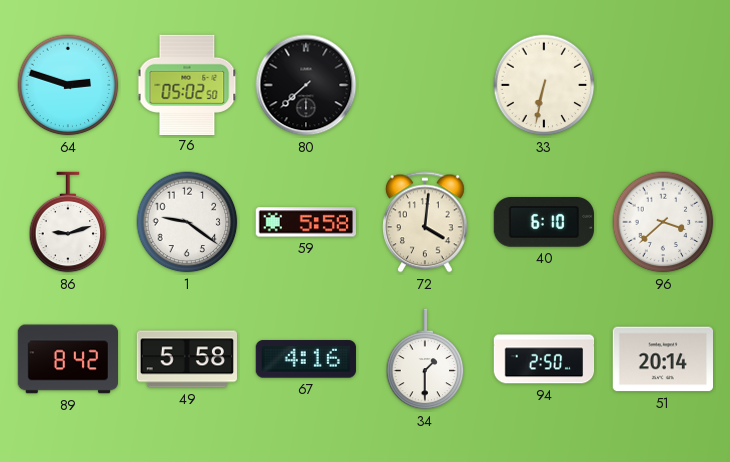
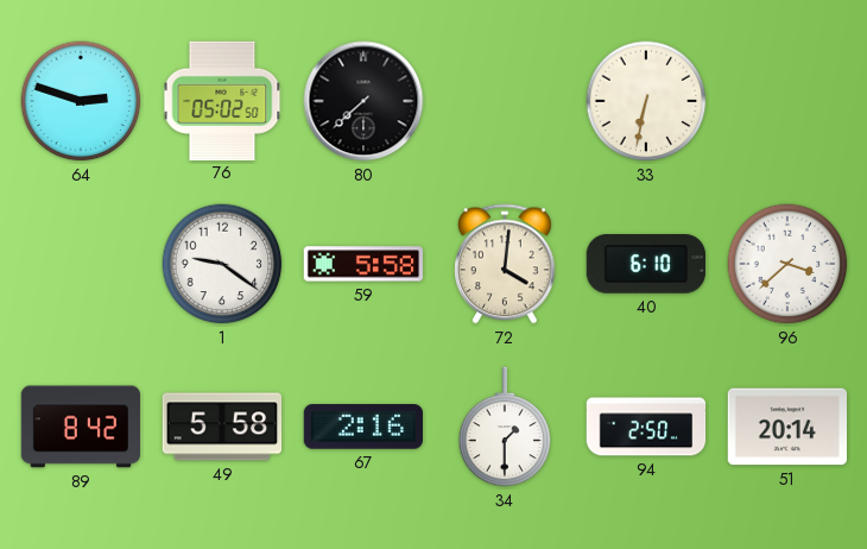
86: 9:12 -> none
67: 4:16 -> 2:16
